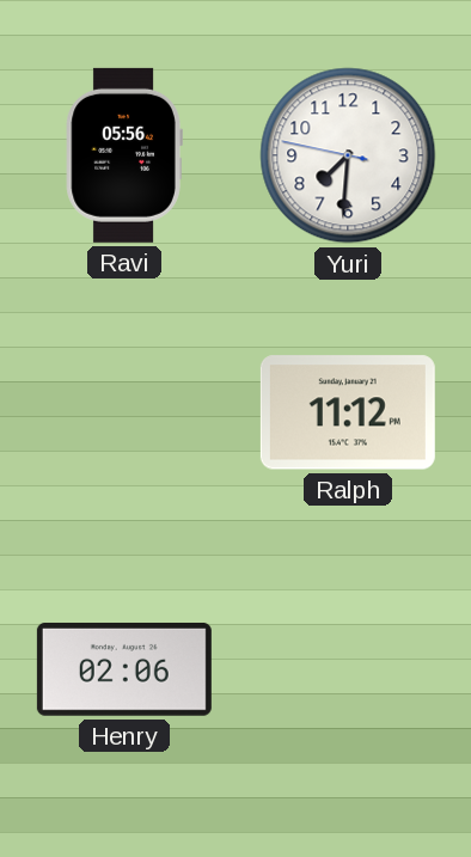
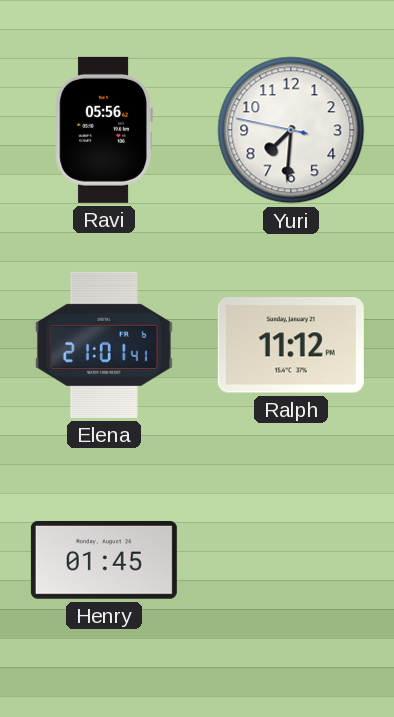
Elena: none -> 21:01
Henry: 02:06 -> 01:45
